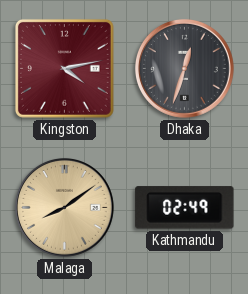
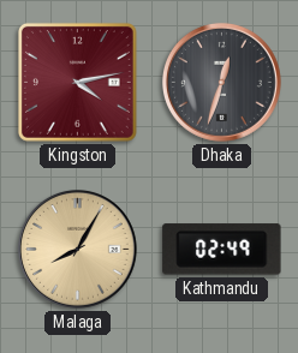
Malaga: 8:09 -> 8:05
